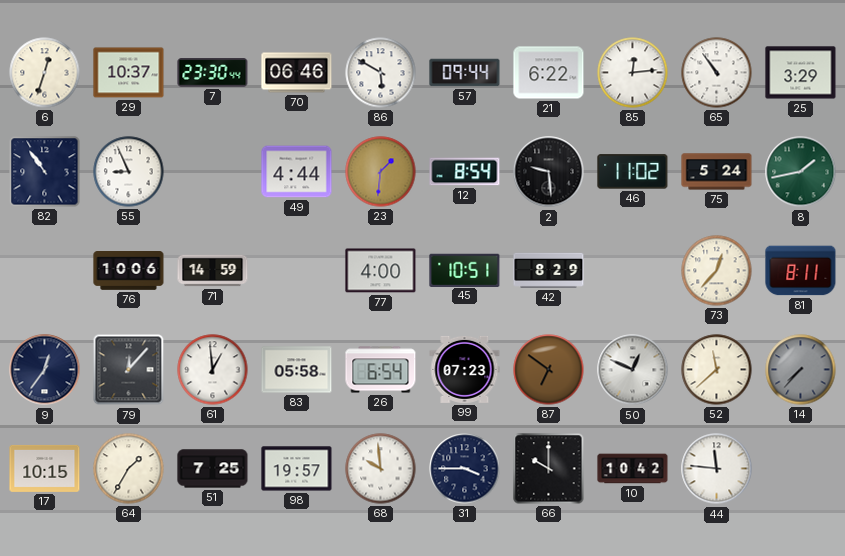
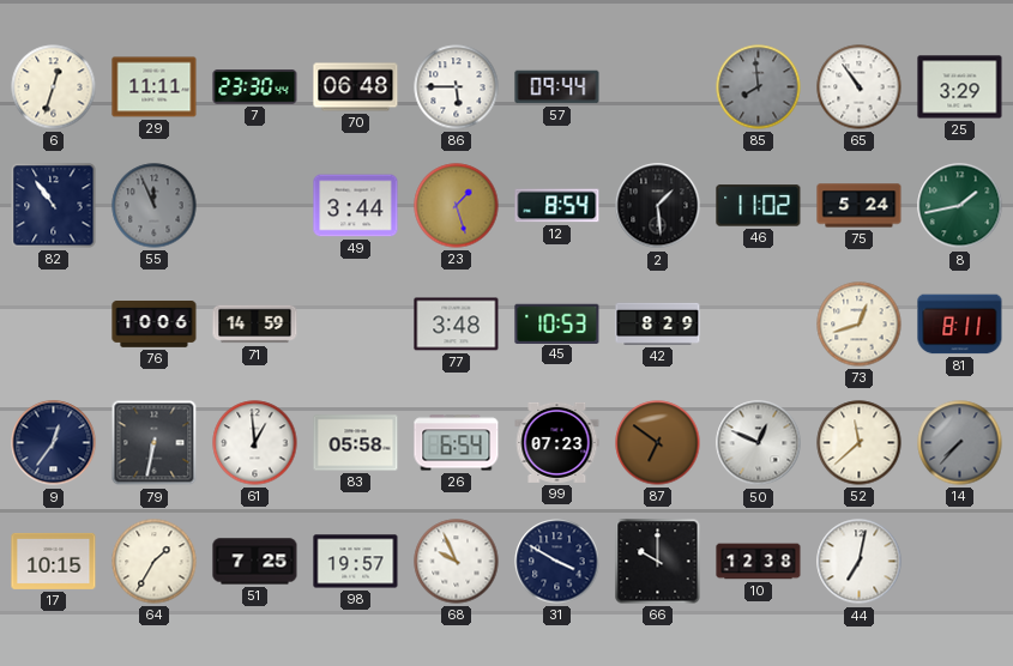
29: 10:37 -> 11:11
70: 06:46 -> 06:48
86: 5:50 -> 5:45
21: 6:22 -> none
85: 12:14 -> 7:59
85 dial: white -> grey
55: 8:56 -> 11:56
55 dial: white -> grey
49: 4:44 -> 3:44
23: 1:31 -> 1:27
2: 9:29 -> 1:29
77: 4:00 -> 3:48
45: 10:51 -> 10:53
73: 12:37 -> 12:42
79: 12:07 -> 6:32
68: 9:59 -> 9:56
31: 3:45 -> 3:50
10: 10:42 -> 12:38
44: 11:46 -> 7:02
